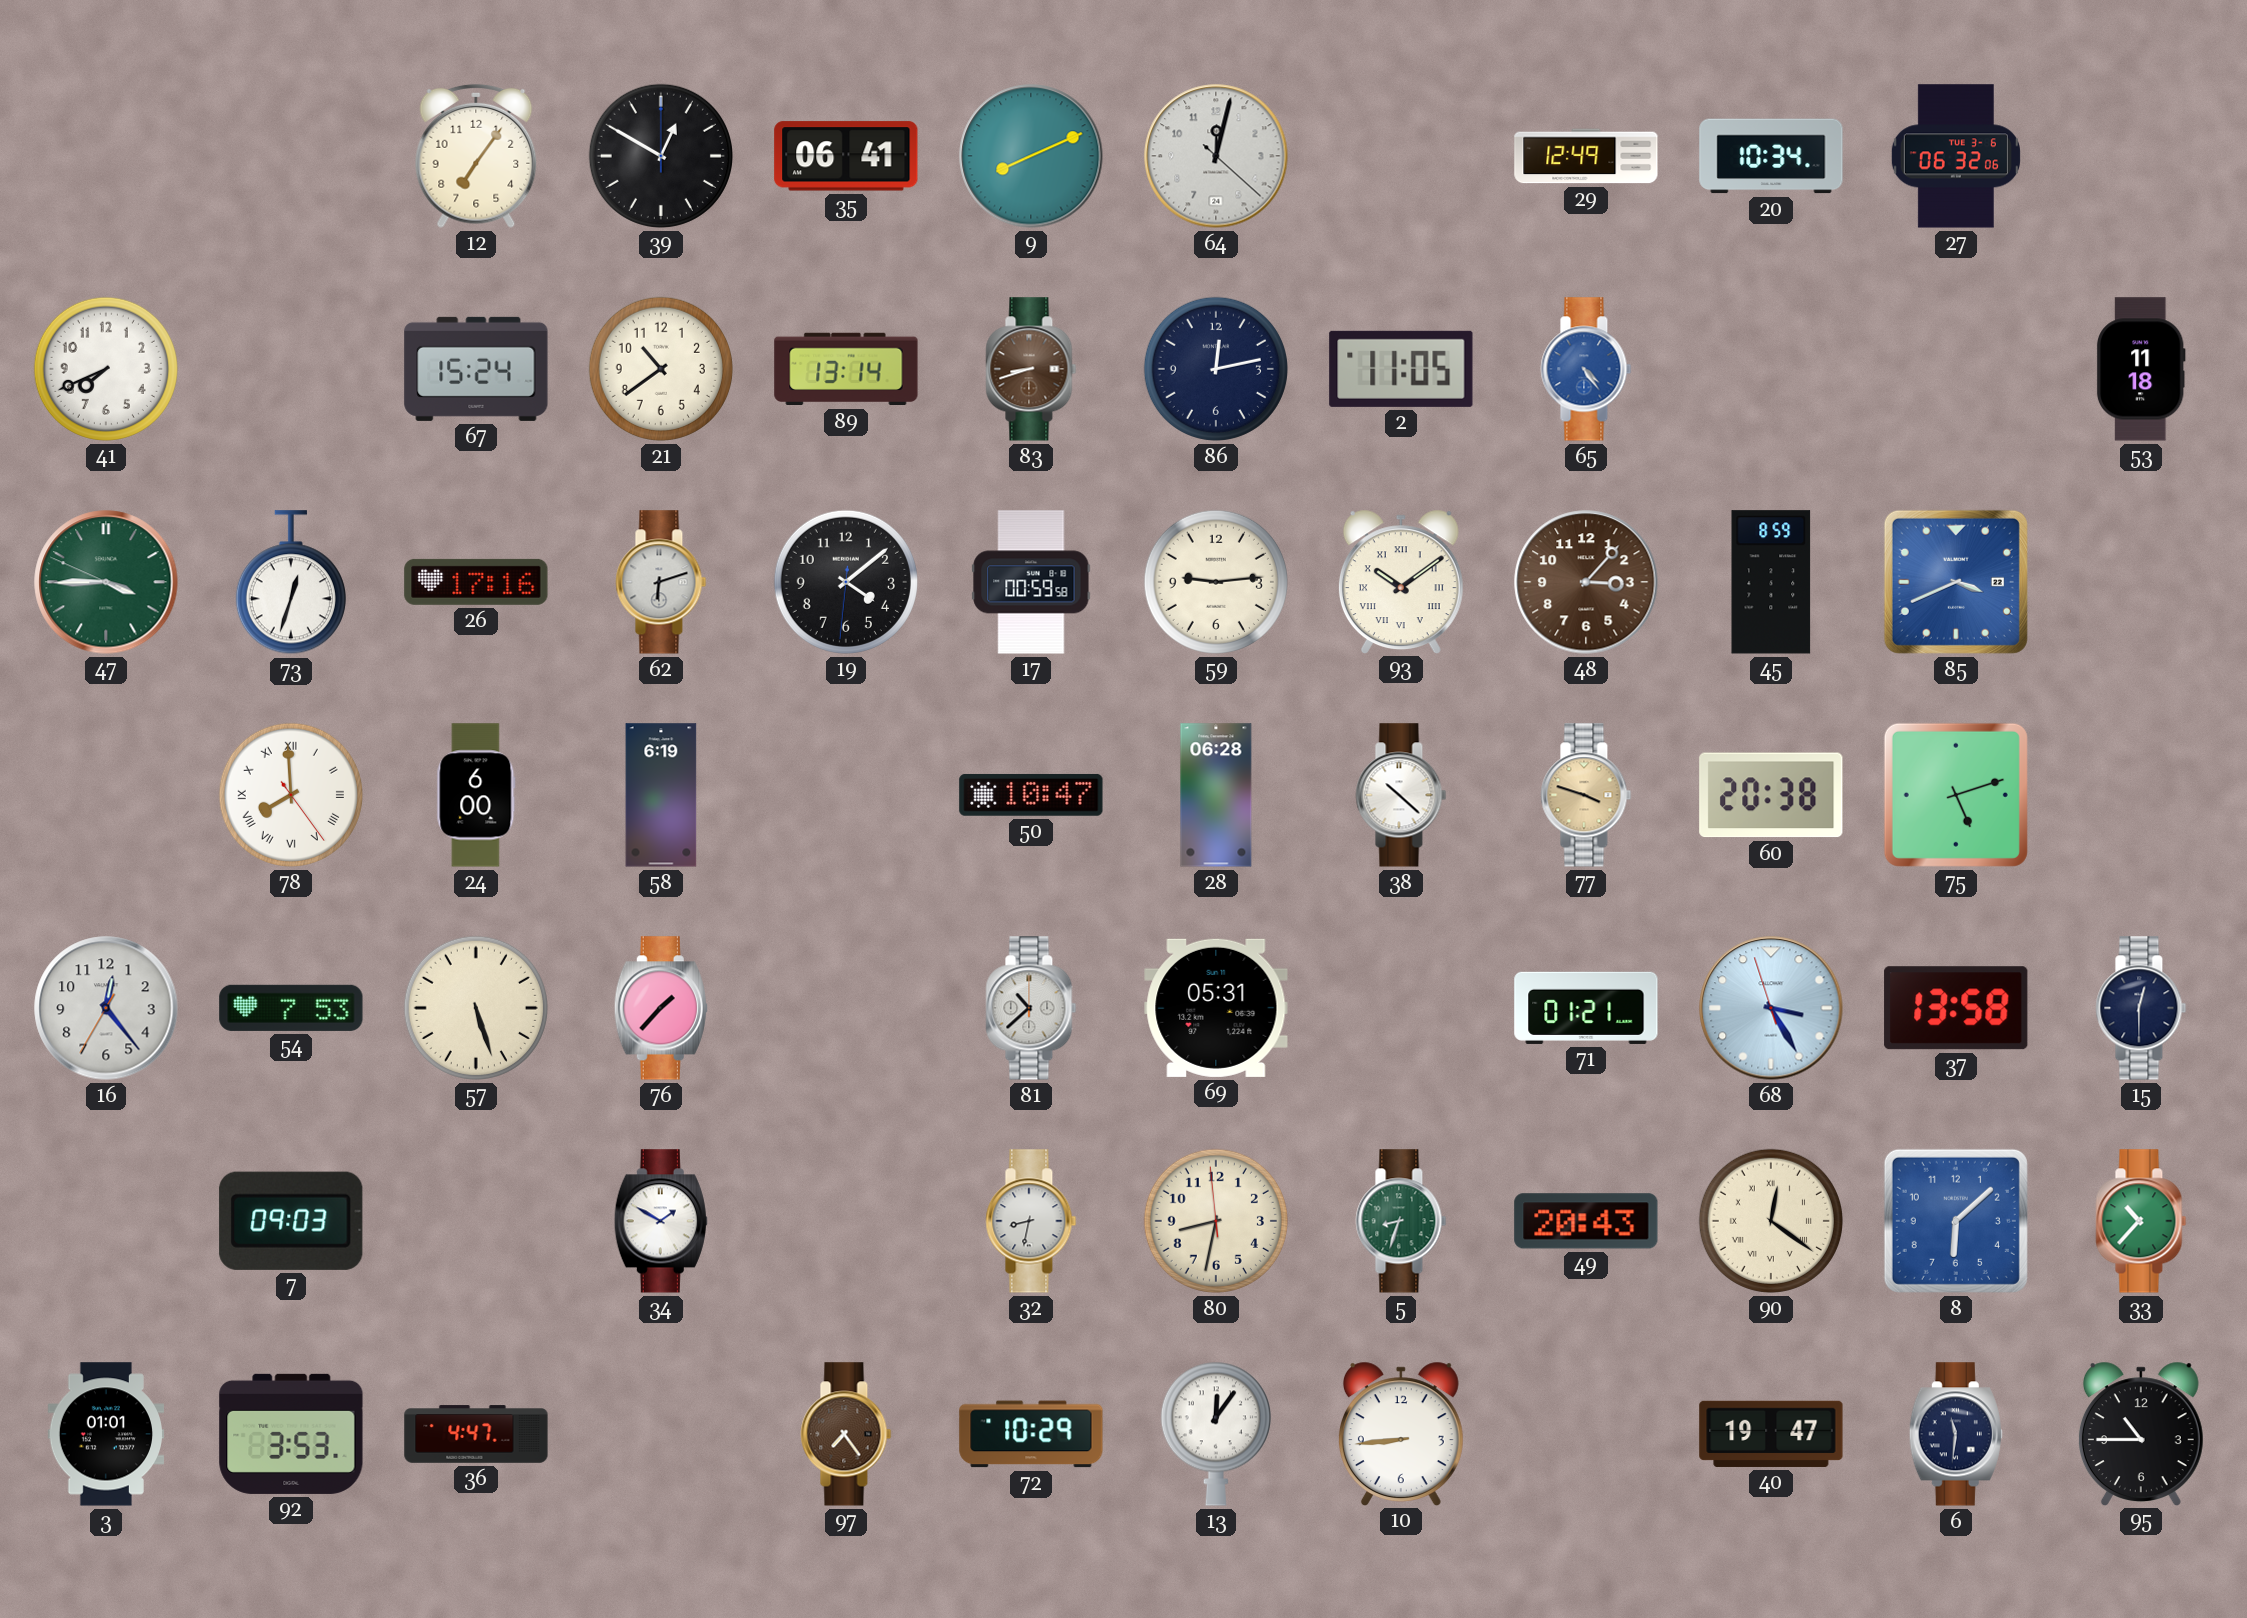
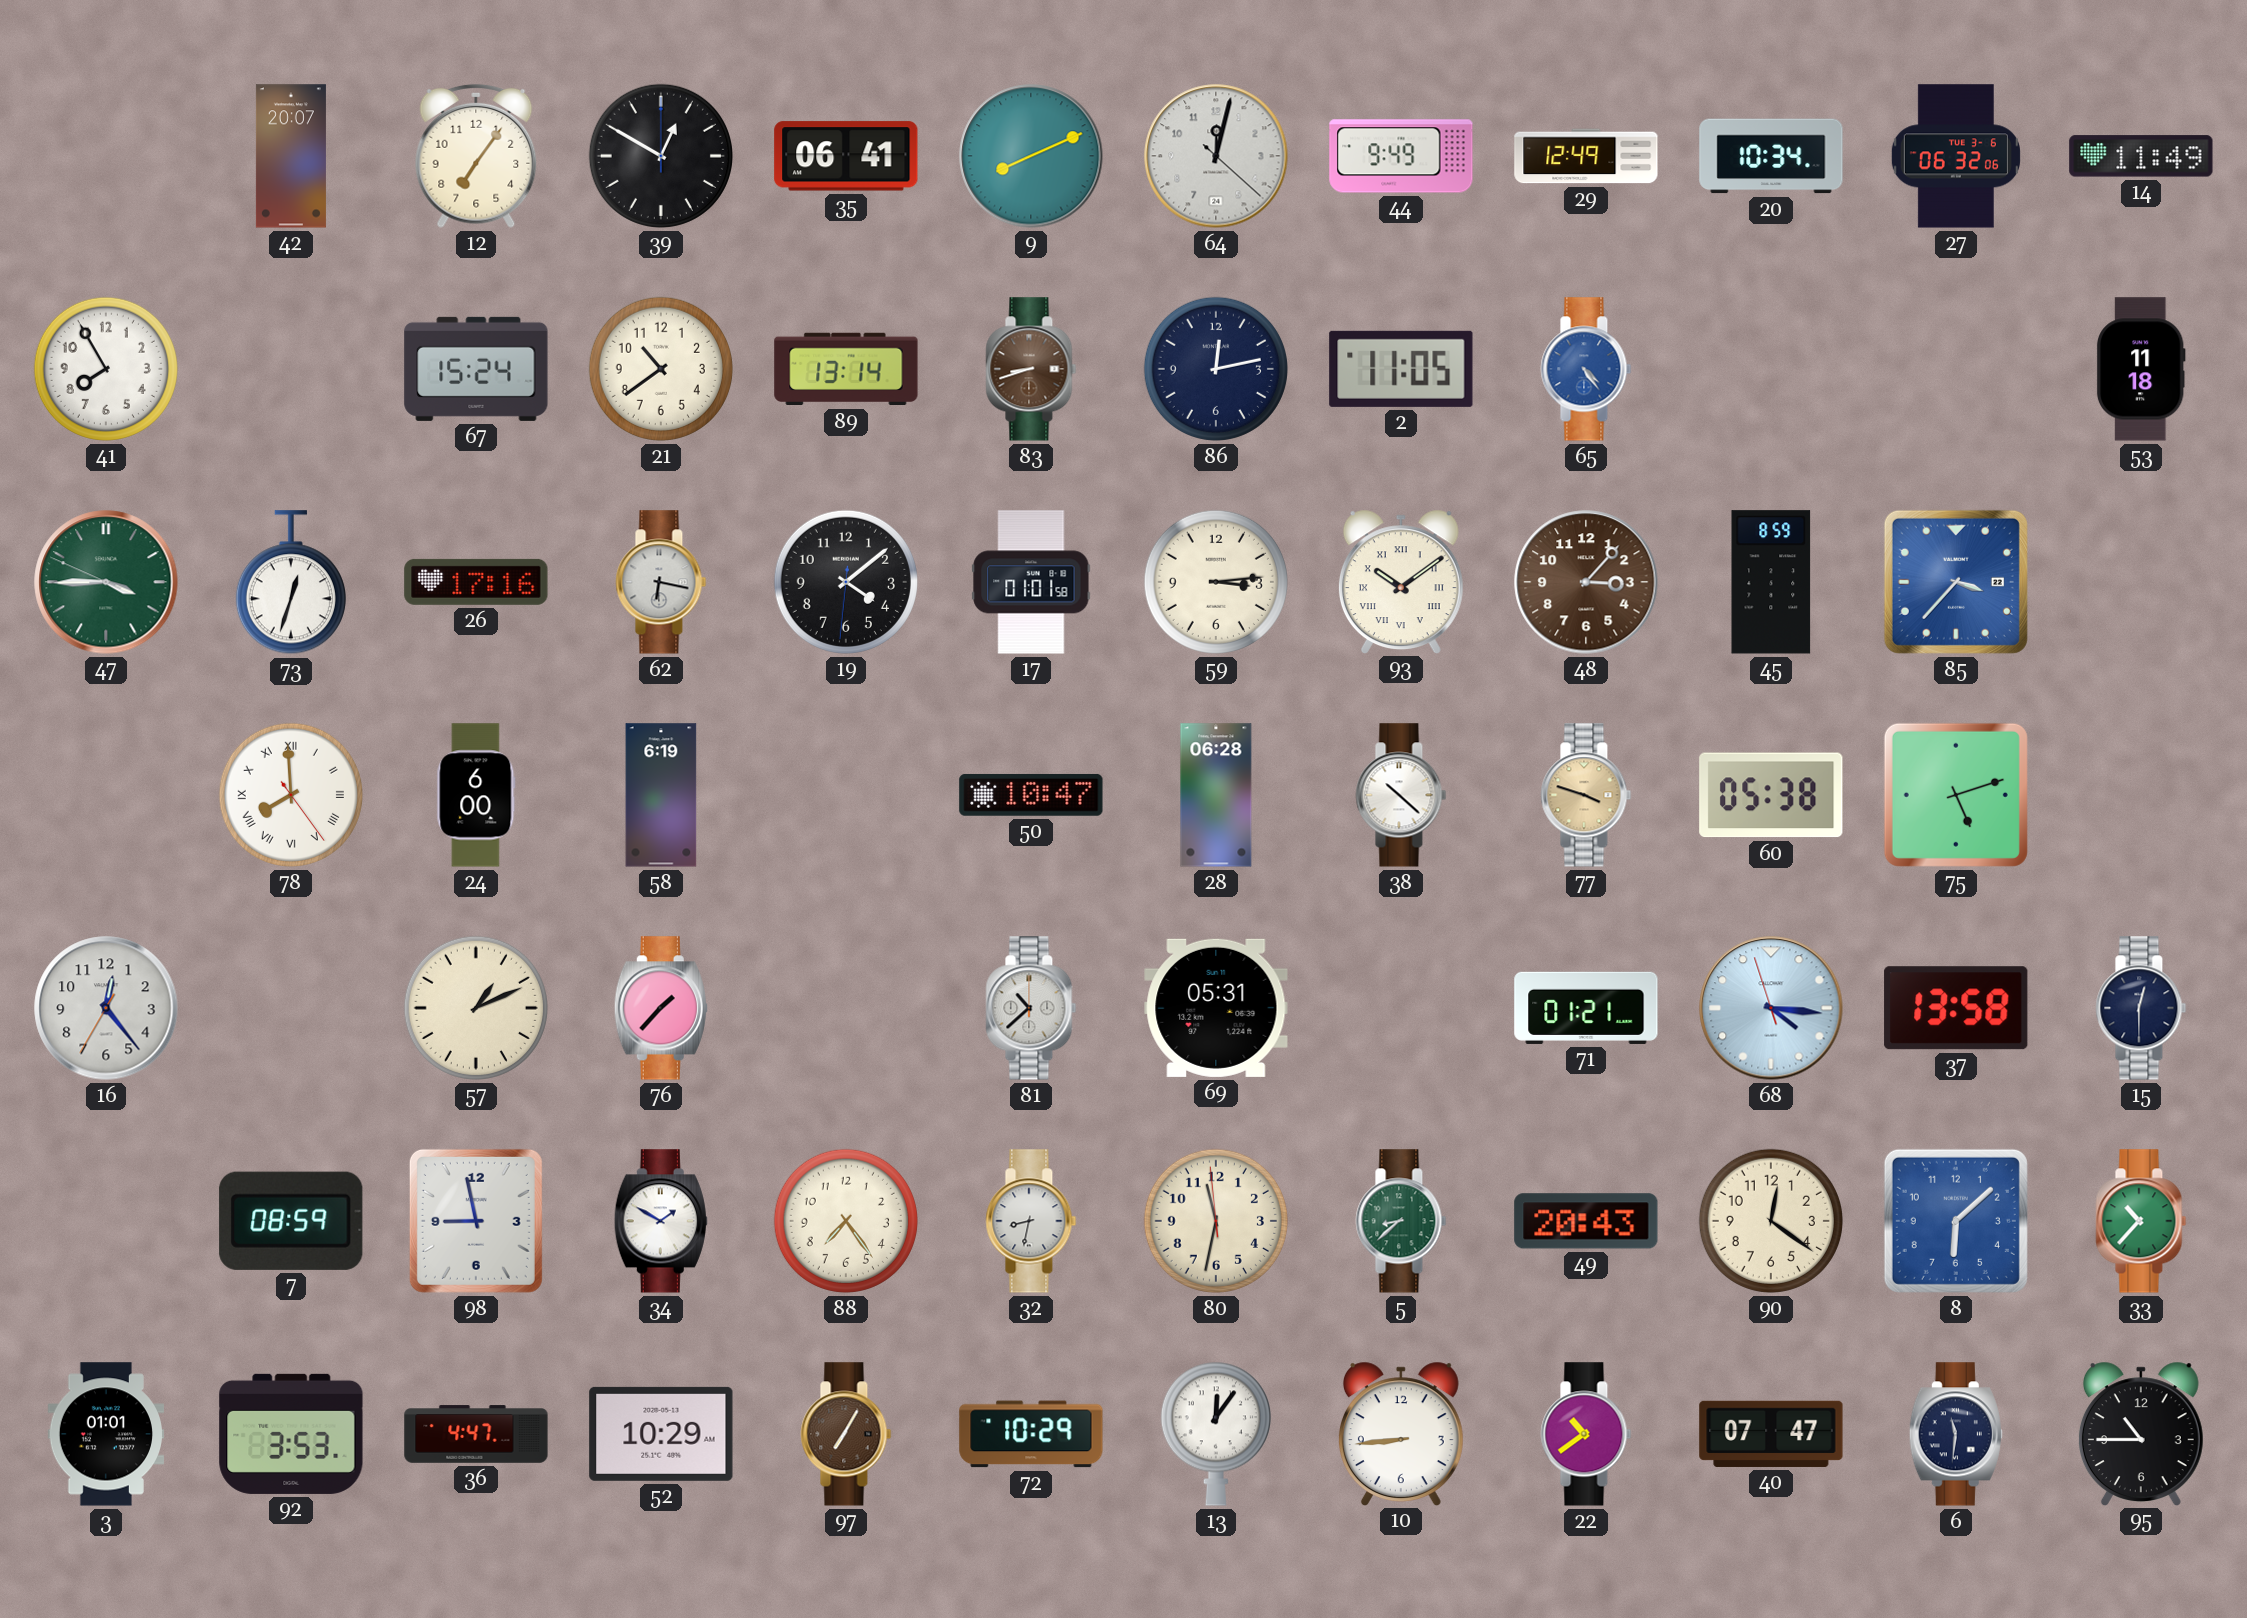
42: none -> 20:07
44: none -> 9:49
14: none -> 11:49
41: 7:41 -> 7:55
62: 6:12 -> 6:17
17: 00:59 -> 01:01
59: 9:14 -> 3:14
85: 3:41 -> 3:37
60: 20:38 -> 05:38
54: 7:53 -> none
57: 5:27 -> 1:11
68: 3:24 -> 4:15
7: 09:03 -> 08:59
98: none -> 8:58
88: none -> 7:24
80: 8:31 -> 11:31
5: 8:33 -> 8:38
90 numerals: Roman -> Arabic
52: none -> 10:29
97: 7:24 -> 7:05
22: none -> 10:39
40: 19:47 -> 07:47
